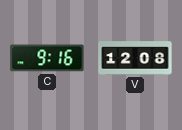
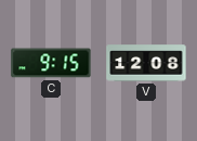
C: 9:16 -> 9:15
